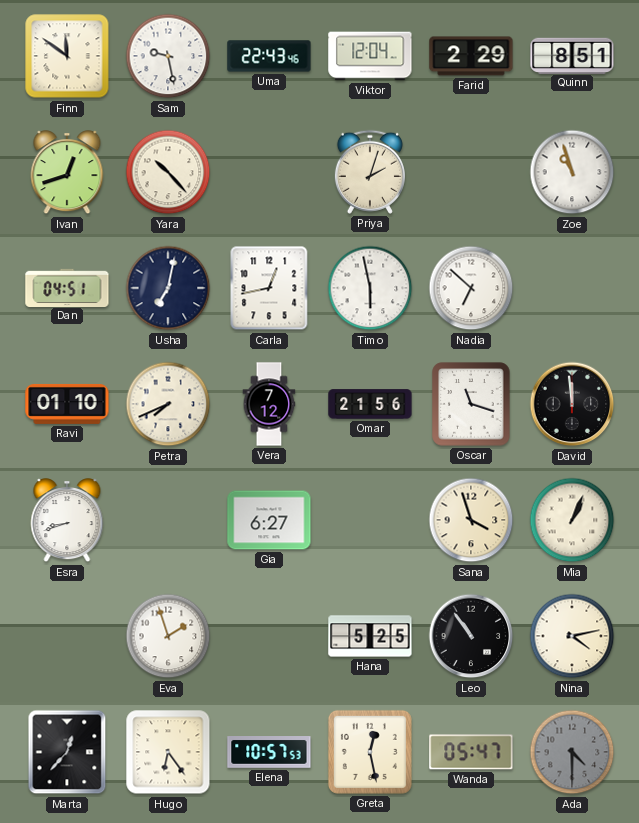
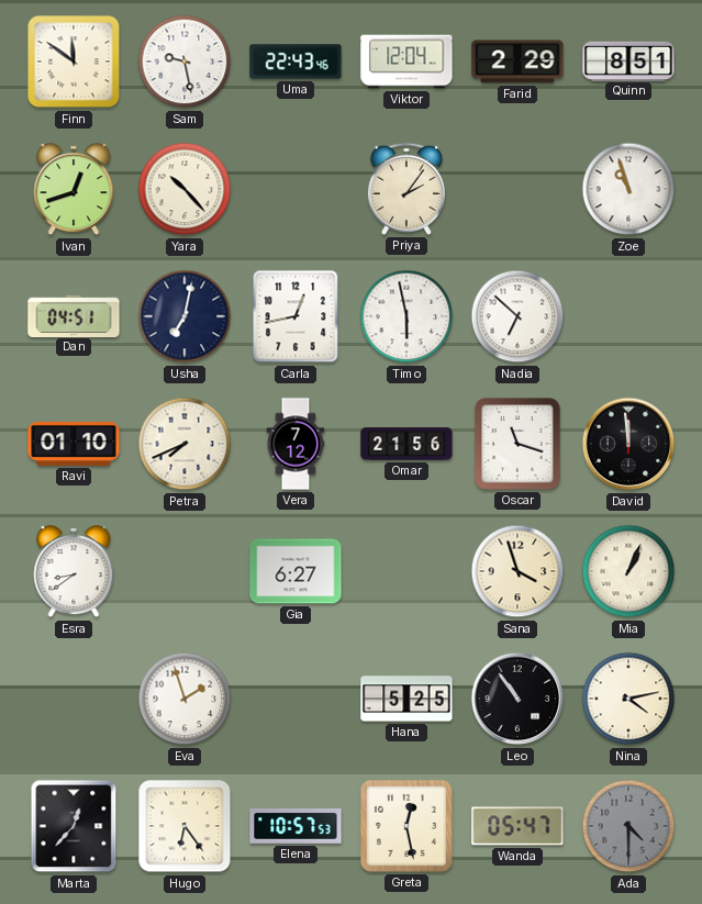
Priya: 2:03 -> 2:06
Esra: 8:42 -> 8:39
